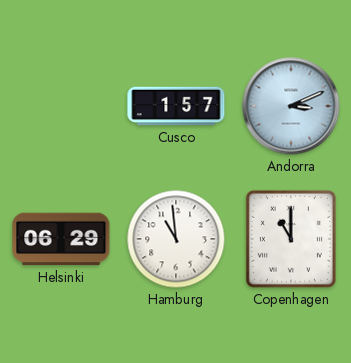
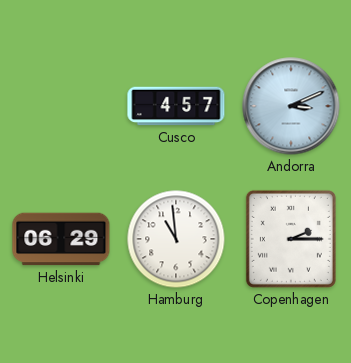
Cusco: 1:57 -> 4:57
Copenhagen: 11:00 -> 2:15
